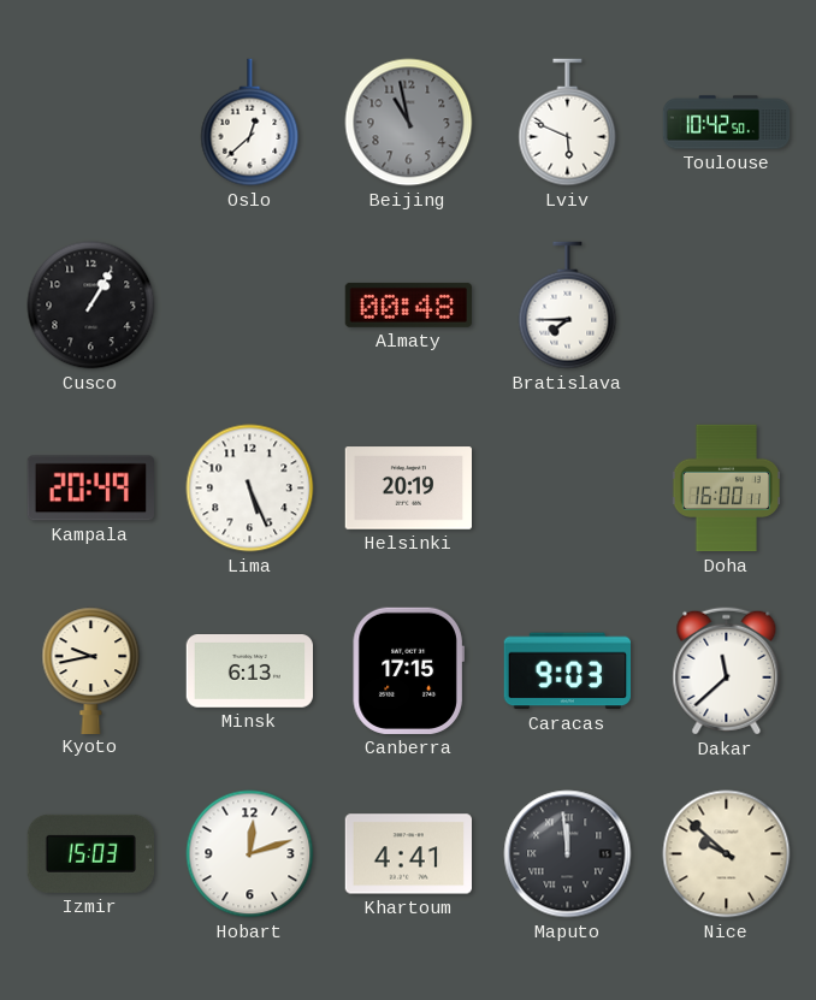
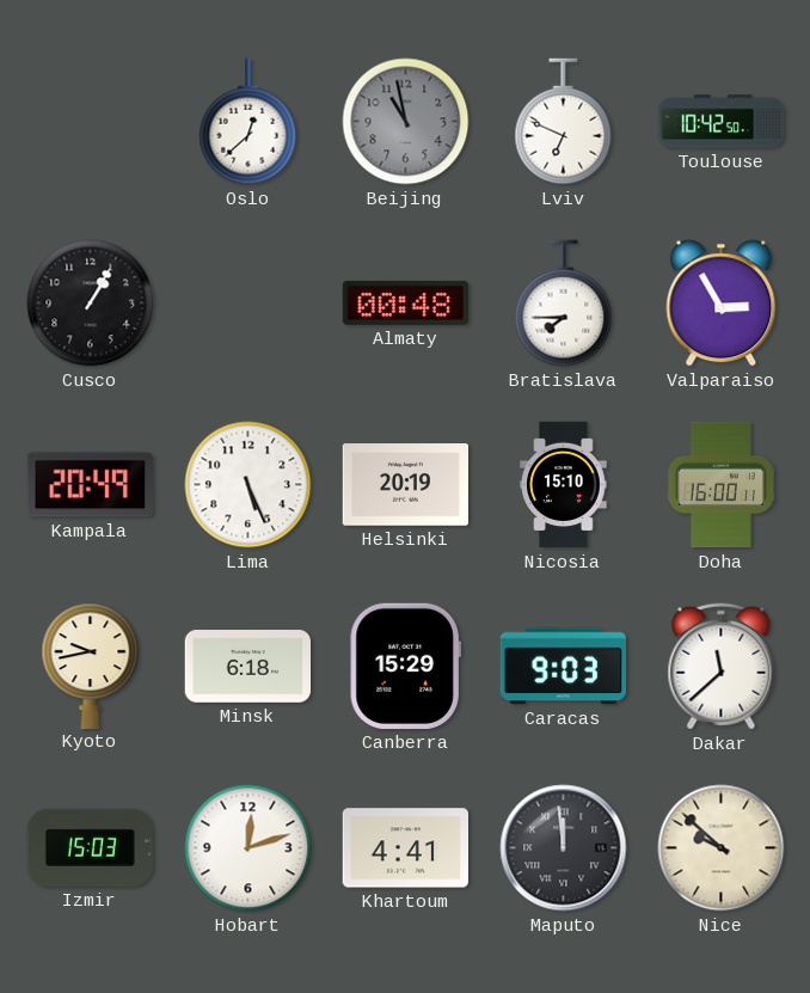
Lviv: 5:49 -> 6:49
Valparaiso: none -> 2:55
Nicosia: none -> 15:10
Minsk: 6:13 -> 6:18
Canberra: 17:15 -> 15:29
